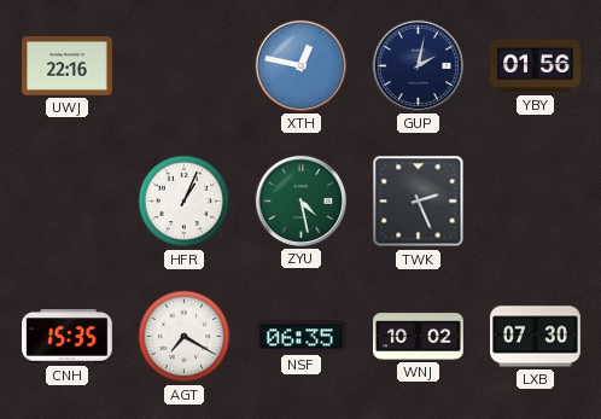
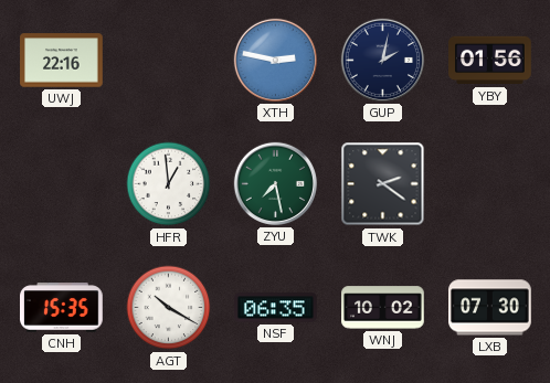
XTH: 12:47 -> 2:47
HFR: 1:04 -> 12:59
ZYU: 4:28 -> 7:28
TWK: 2:26 -> 2:21
AGT: 7:20 -> 10:20
